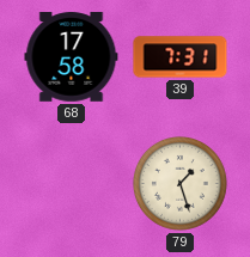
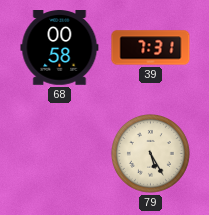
68: 17:58 -> 00:58
79: 1:27 -> 5:25
